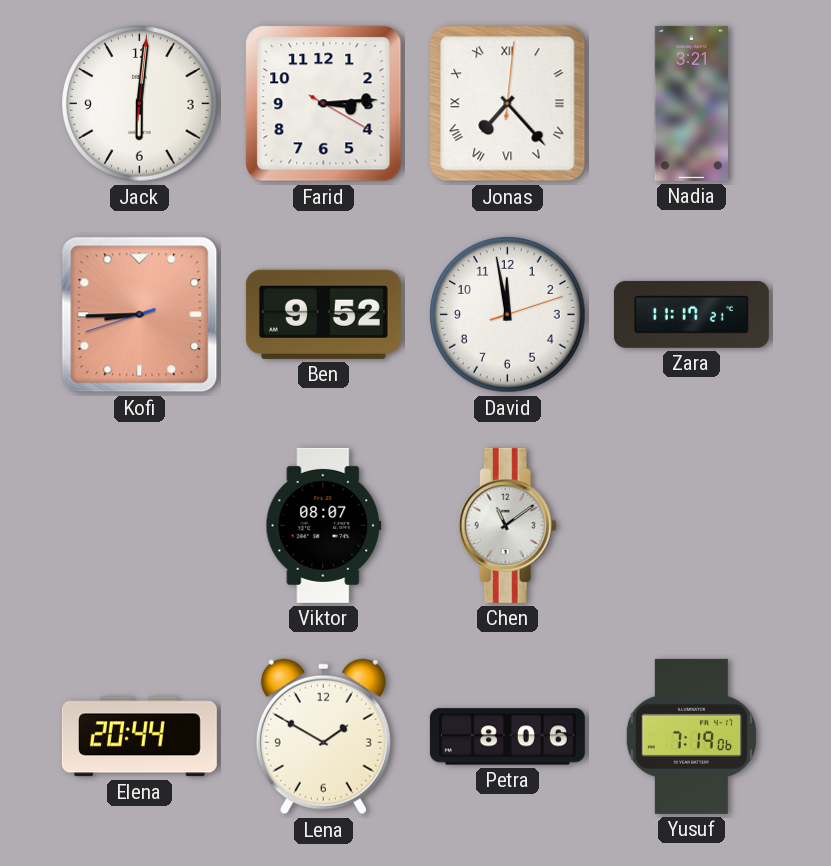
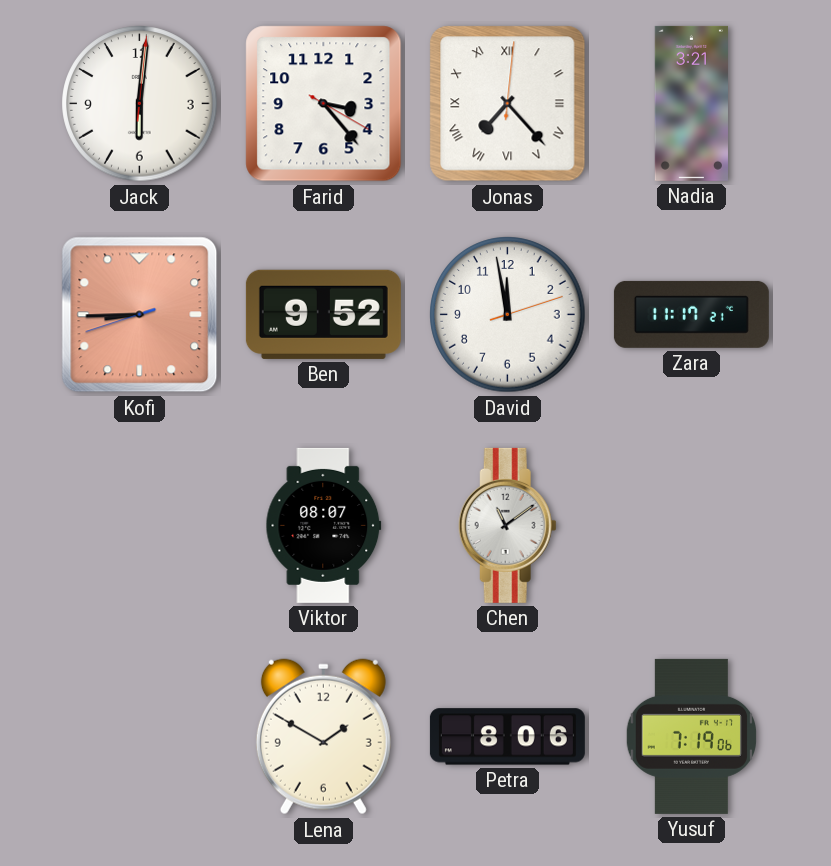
Farid: 3:14 -> 3:23
Elena: 20:44 -> none
